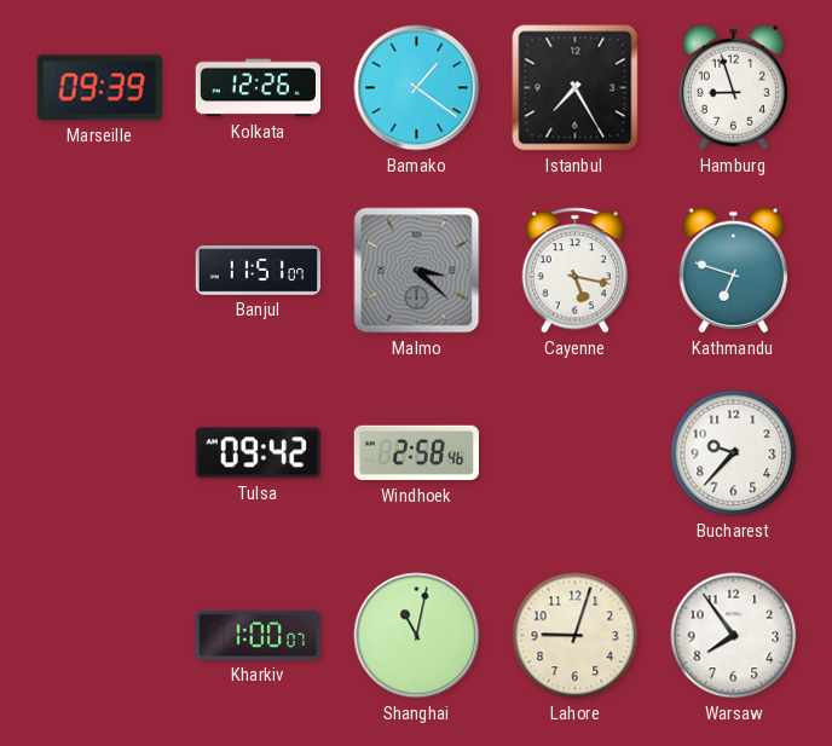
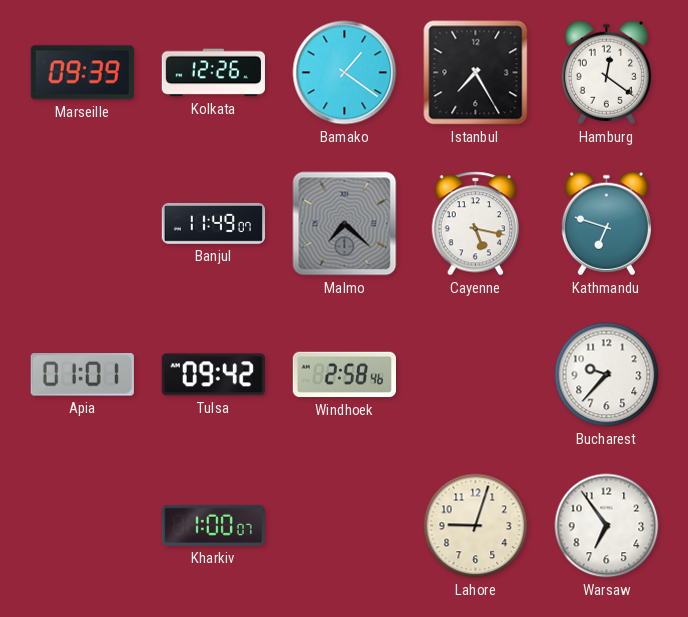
Hamburg: 8:57 -> 12:21
Banjul: 11:51 -> 11:49
Malmo: 3:22 -> 7:22
Apia: none -> 01:01
Shanghai: 11:02 -> none
Warsaw: 7:54 -> 6:54
